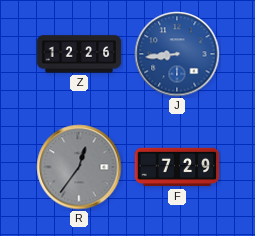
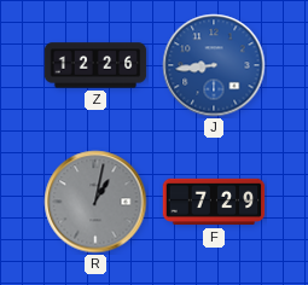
R: 12:36 -> 1:02
